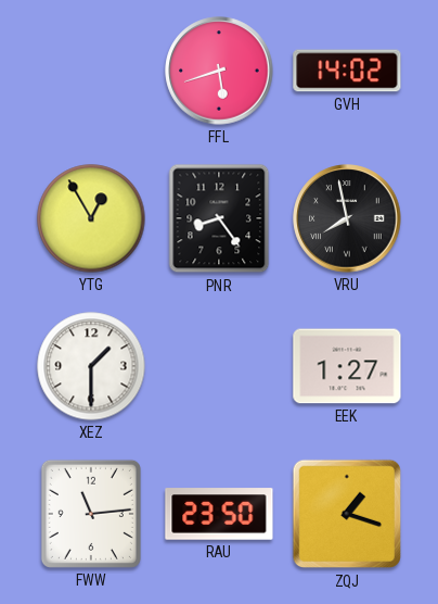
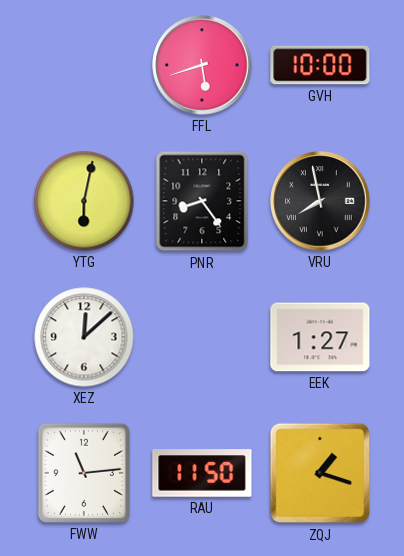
GVH: 14:02 -> 10:00
YTG: 12:55 -> 6:02
XEZ: 1:30 -> 12:08
RAU: 23:50 -> 11:50
